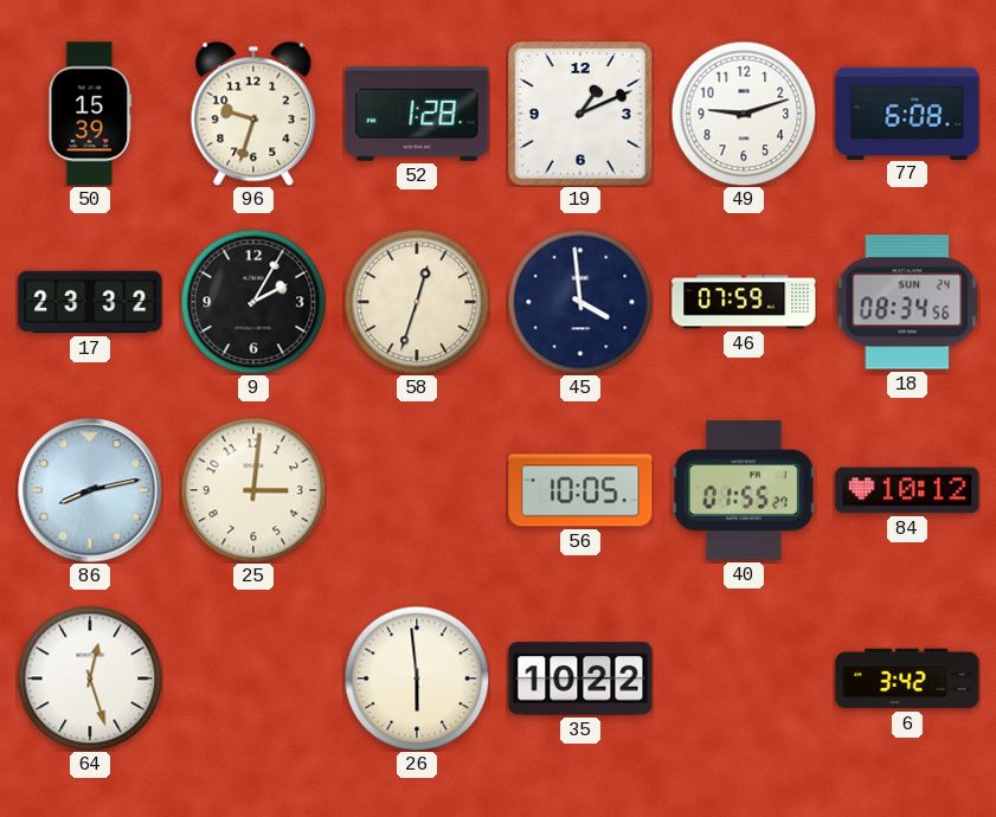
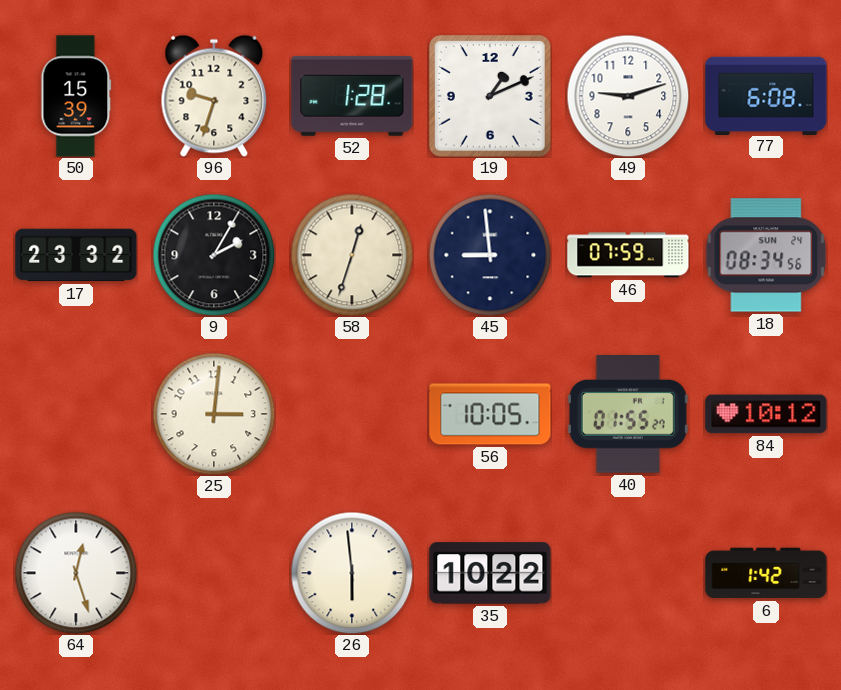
45: 3:59 -> 8:59
86: 8:13 -> none
6: 3:42 -> 1:42
